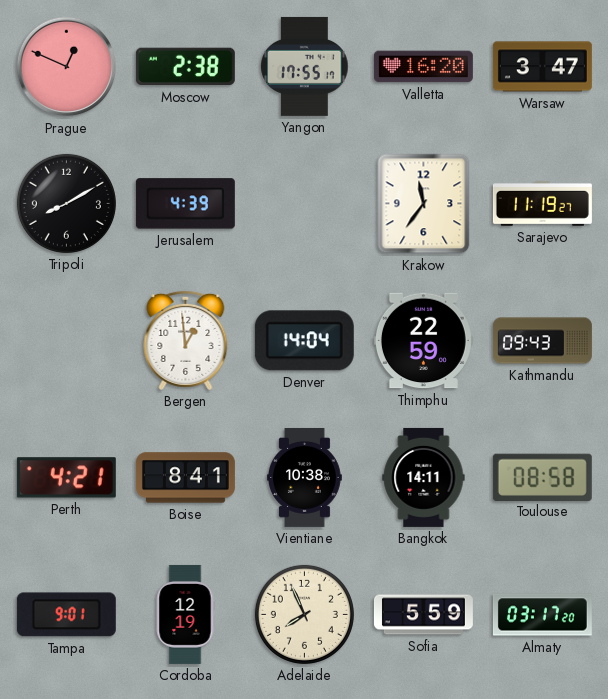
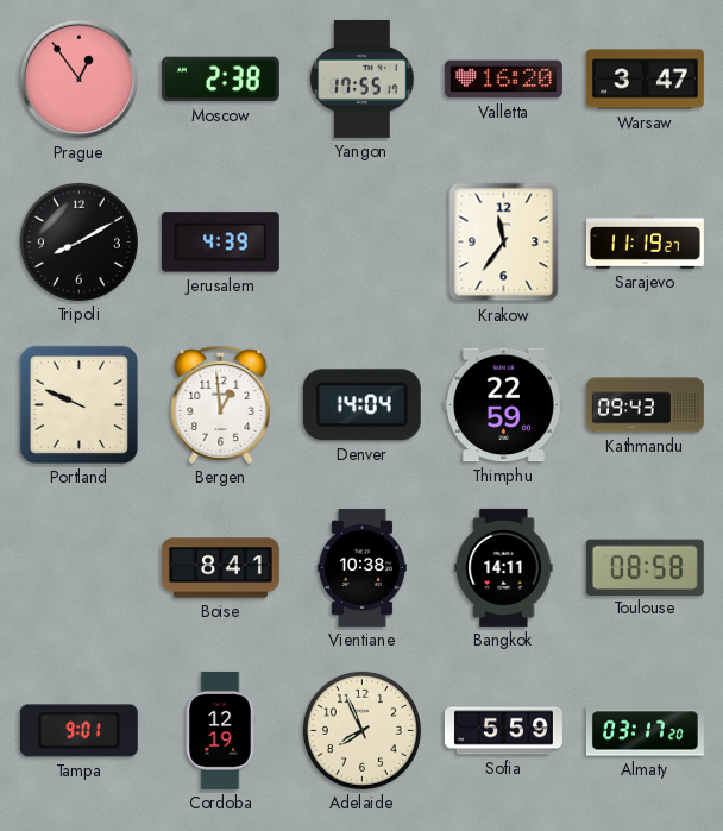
Prague: 12:49 -> 12:54
Portland: none -> 9:49
Perth: 4:21 -> none
